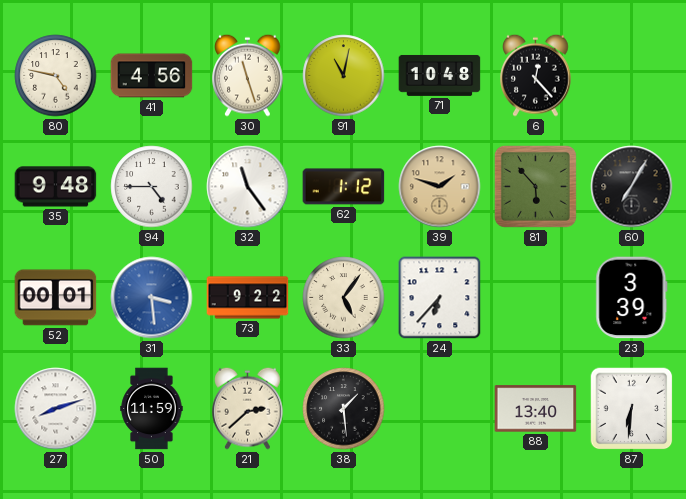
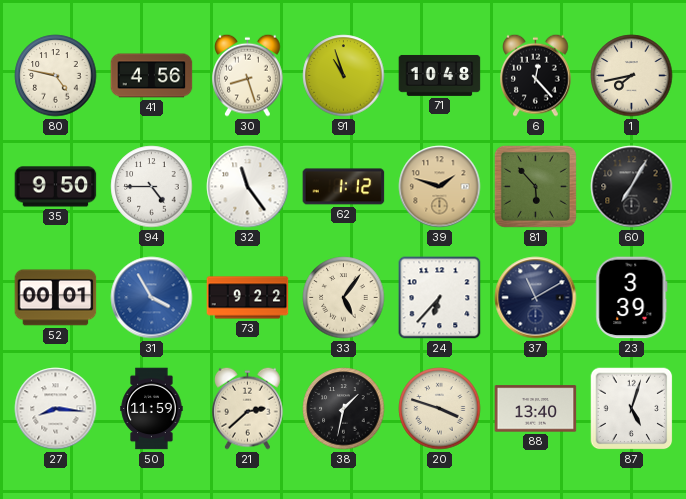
30: 11:27 -> 8:27
91: 11:02 -> 10:57
1: none -> 7:43
35: 9:48 -> 9:50
31: 3:29 -> 3:55
37: none -> 11:10
27: 8:12 -> 8:16
38: 1:29 -> 1:32
20: none -> 3:48
87: 6:31 -> 5:03
